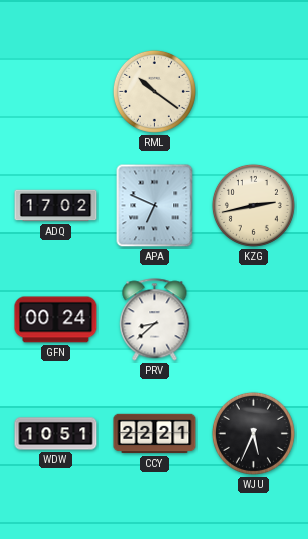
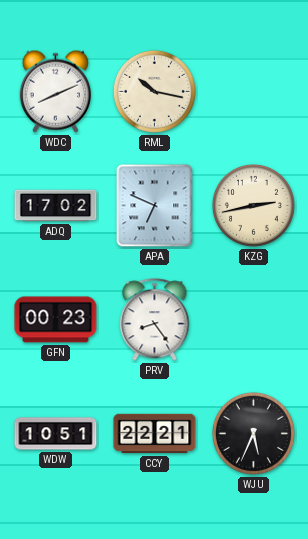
WDC: none -> 8:11
RML: 10:21 -> 10:17
GFN: 00:24 -> 00:23
PRV: 8:38 -> 8:24
